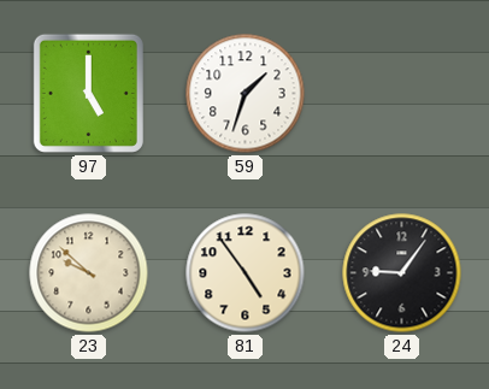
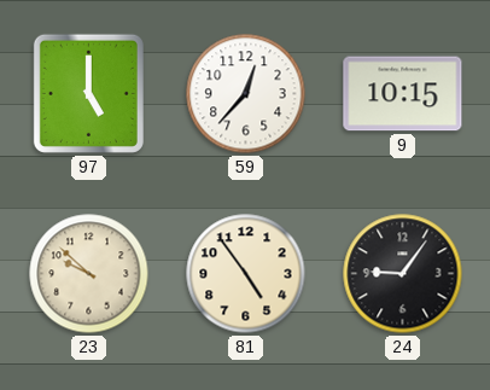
59: 1:33 -> 12:37
9: none -> 10:15
